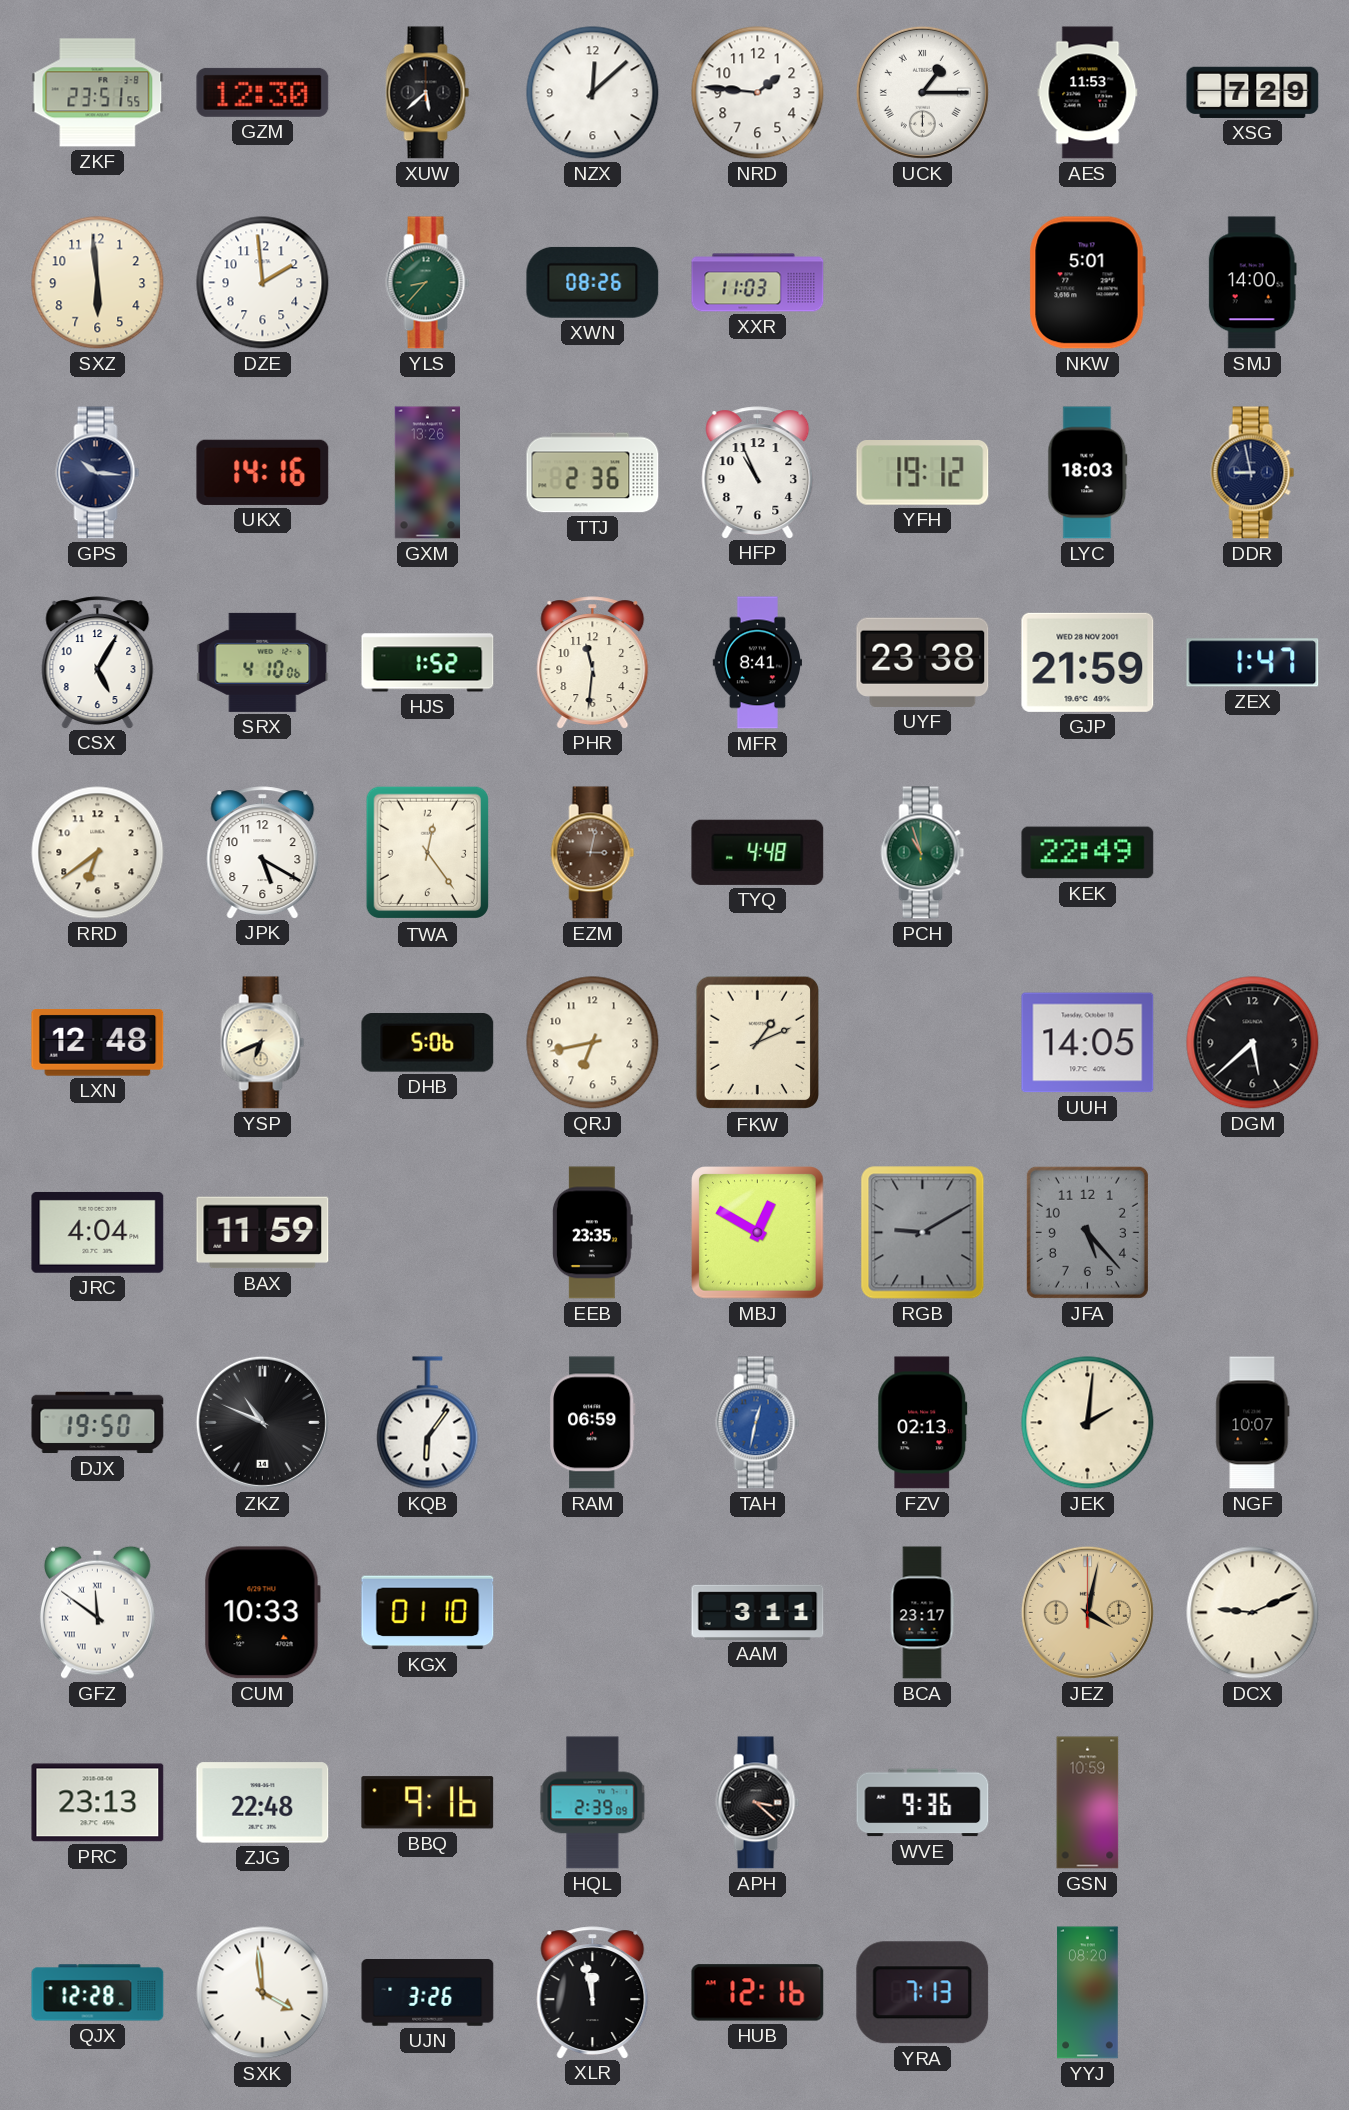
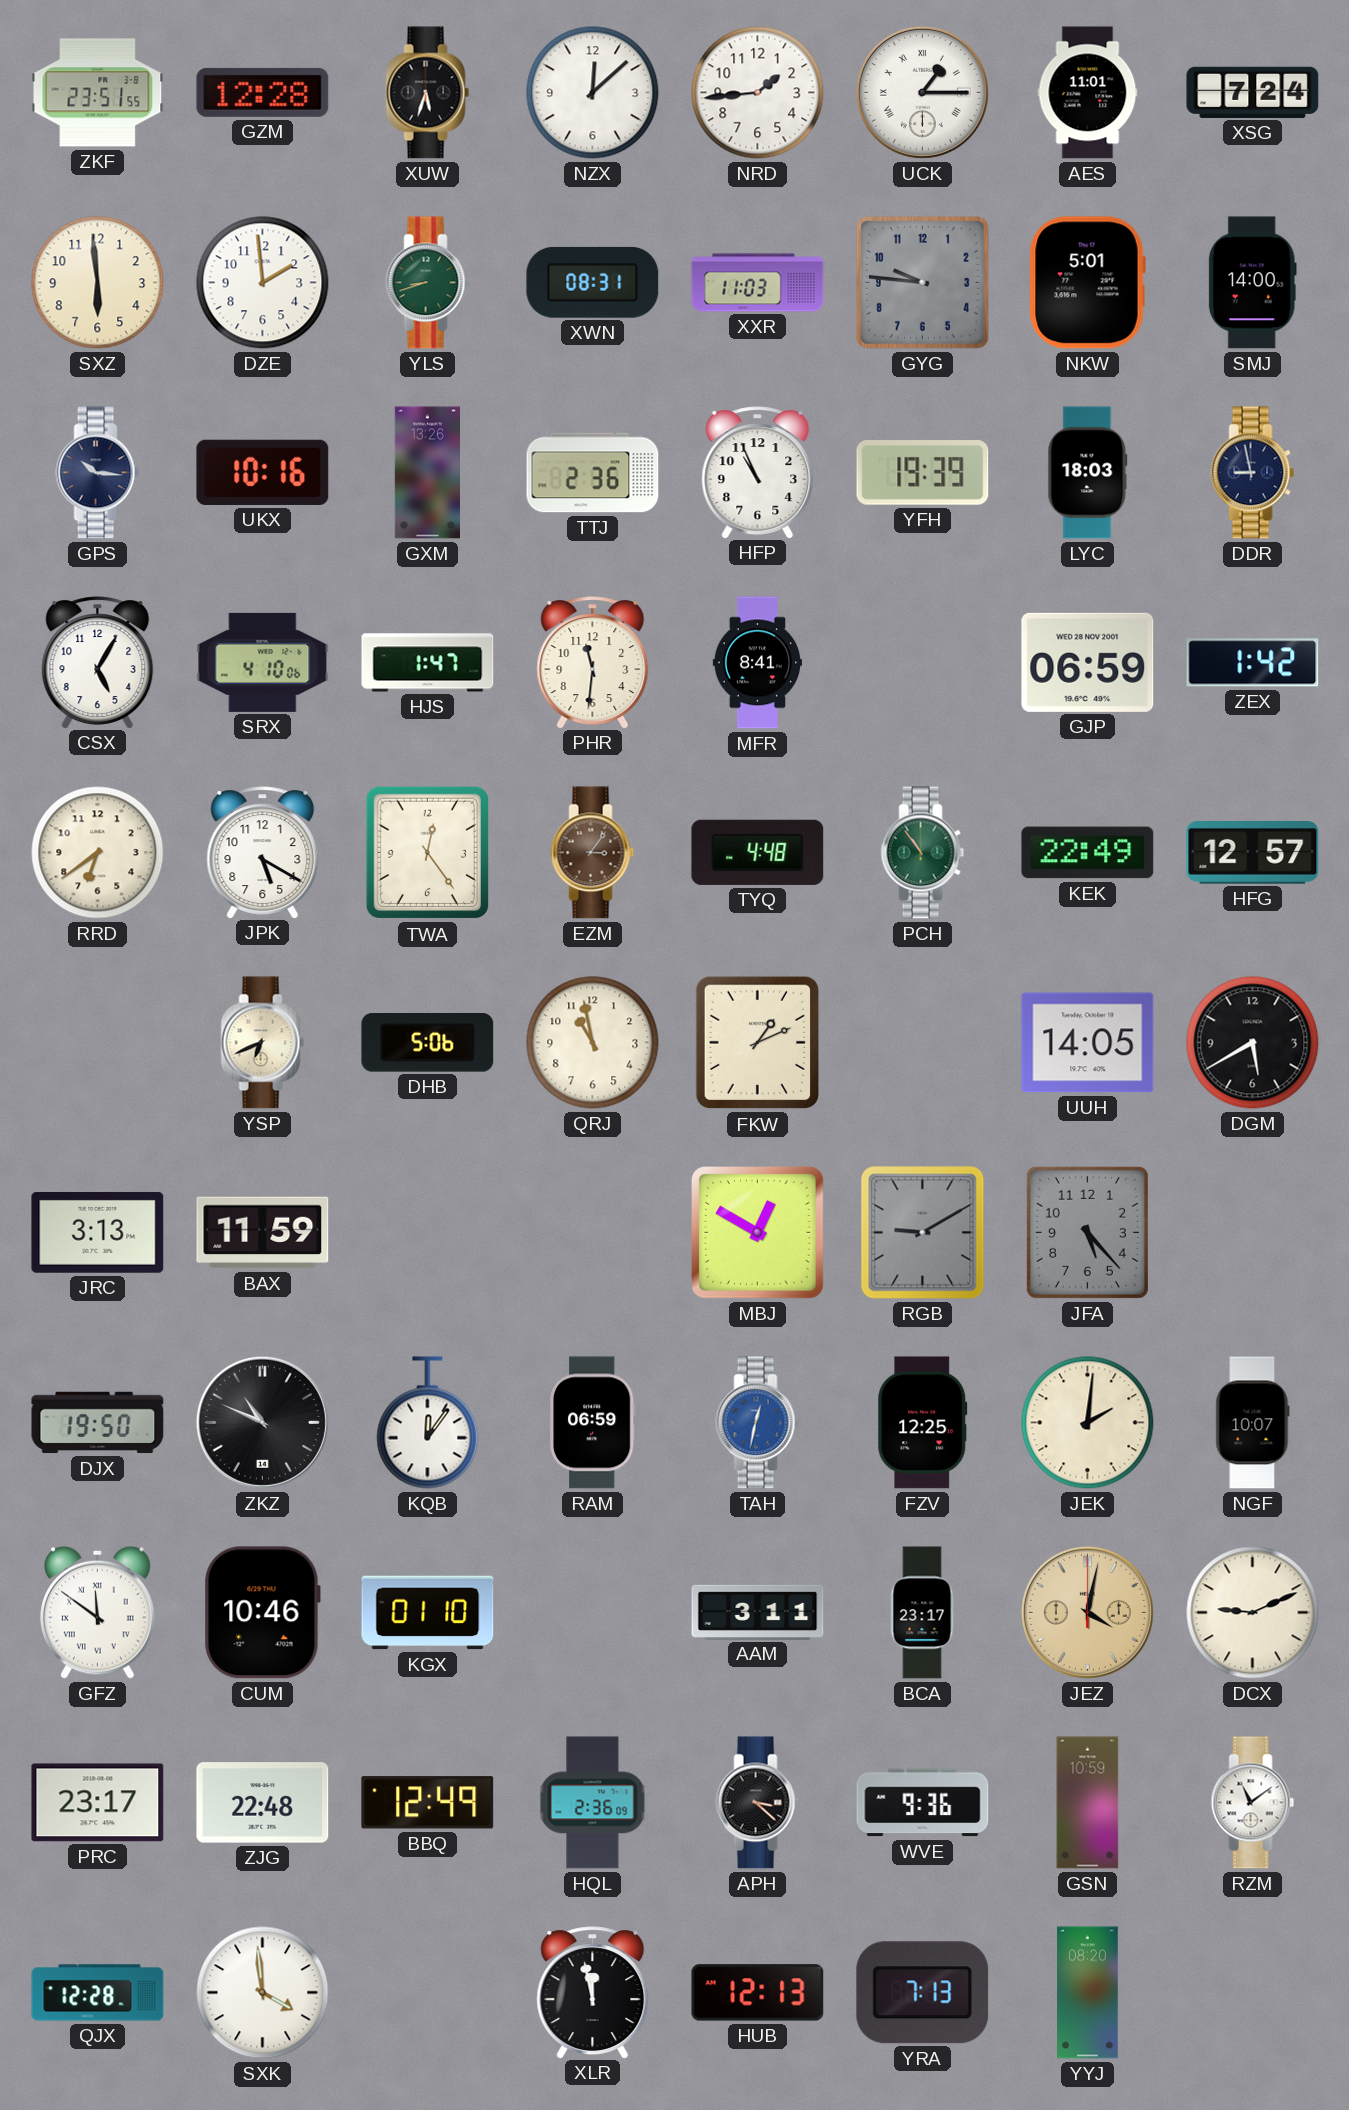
GZM: 12:30 -> 12:28
XUW: 5:38 -> 5:33
NRD: 1:46 -> 1:44
AES: 11:53 -> 11:01
XSG: 7:29 -> 7:24
YLS: 8:37 -> 8:42
XWN: 08:26 -> 08:31
GYG: none -> 9:46
UKX: 14:16 -> 10:16
YFH: 19:12 -> 19:39
HJS: 1:52 -> 1:47
UYF: 23:38 -> none
GJP: 21:59 -> 06:59
ZEX: 1:47 -> 1:42
EZM: 3:02 -> 3:06
PCH: 10:57 -> 10:54
HFG: none -> 12:57
LXN: 12:48 -> none
QRJ: 6:43 -> 10:58
DGM: 5:38 -> 5:40
JRC: 4:04 -> 3:13
EEB: 23:35 -> none
KQB: 6:06 -> 12:06
FZV: 02:13 -> 12:25
CUM: 10:33 -> 10:46
PRC: 23:13 -> 23:17
BBQ: 9:16 -> 12:49
HQL: 2:39 -> 2:36
RZM: none -> 11:09
UJN: 3:26 -> none
HUB: 12:16 -> 12:13
